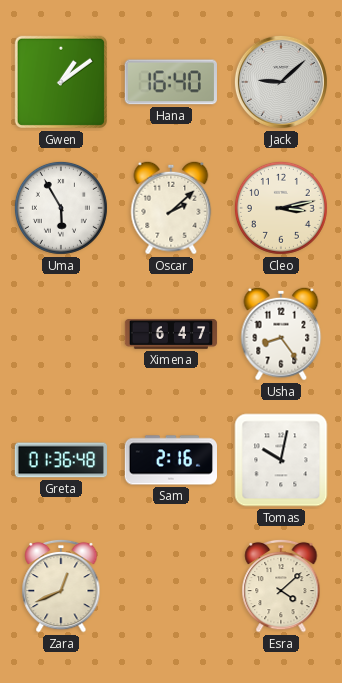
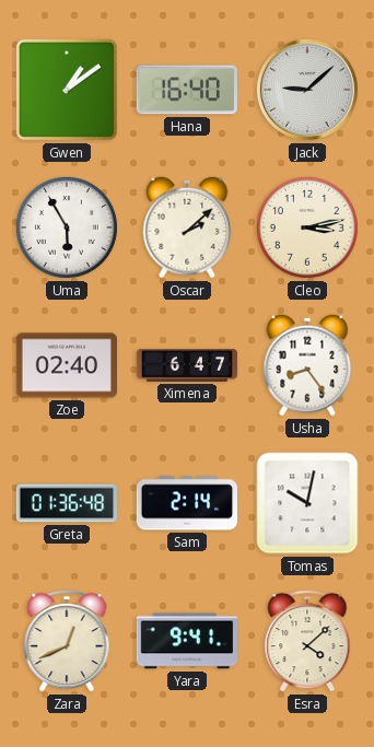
Zoe: none -> 02:40
Sam: 2:16 -> 2:14
Yara: none -> 9:41
